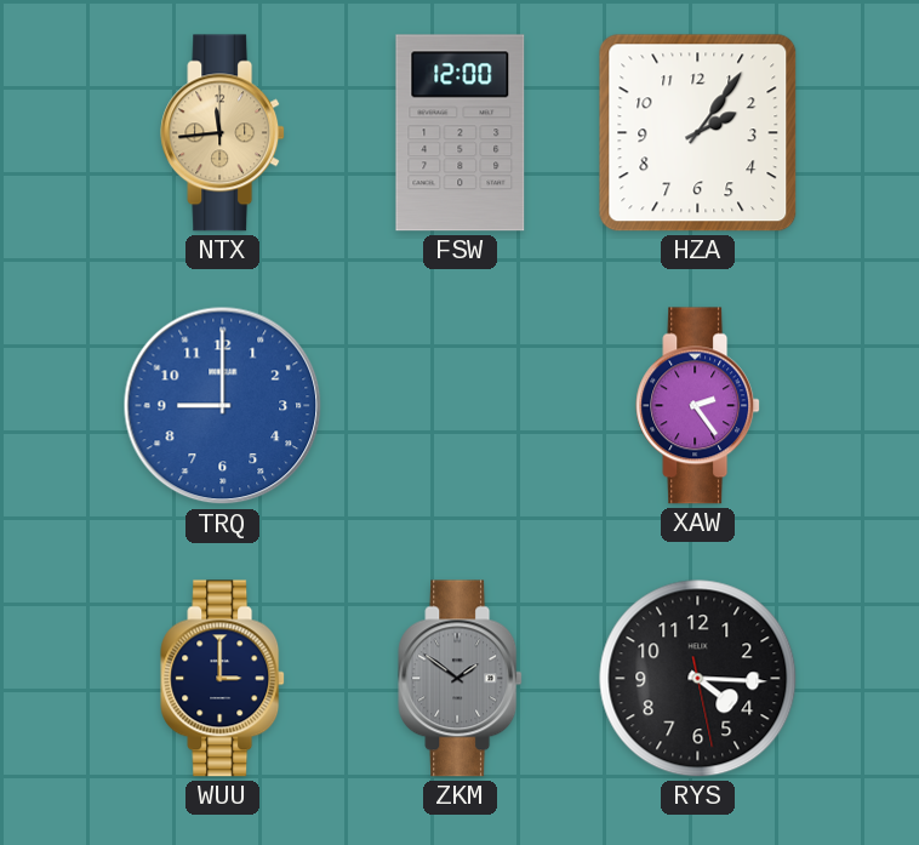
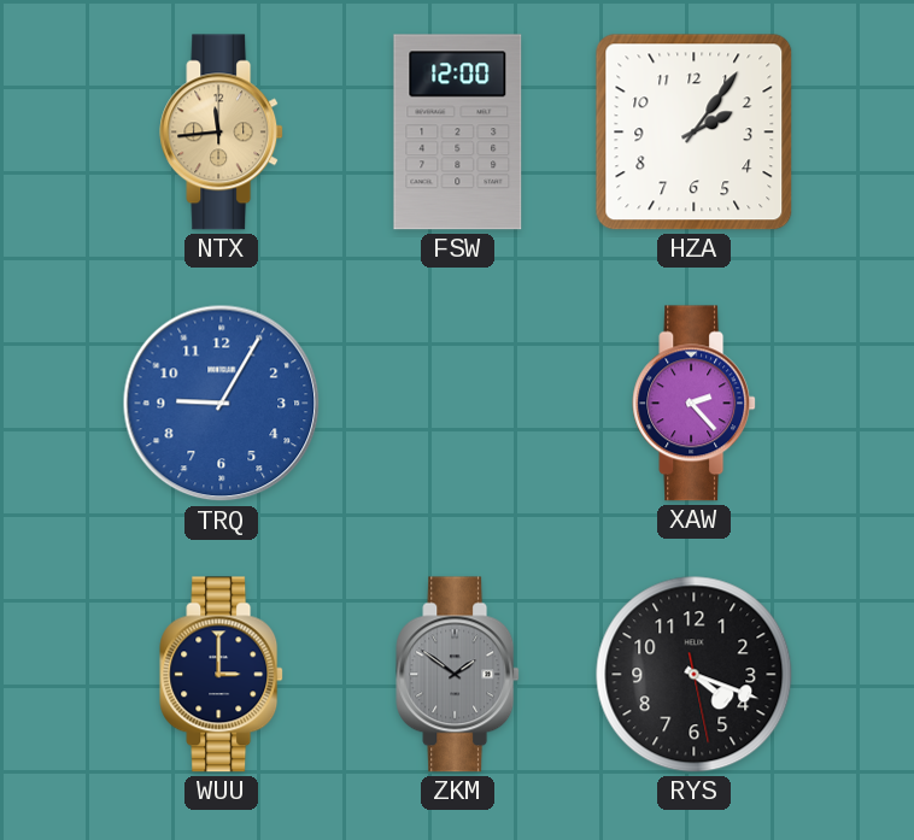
TRQ: 9:00 -> 9:05
XAW: 2:24 -> 2:23
RYS: 4:15 -> 4:18
